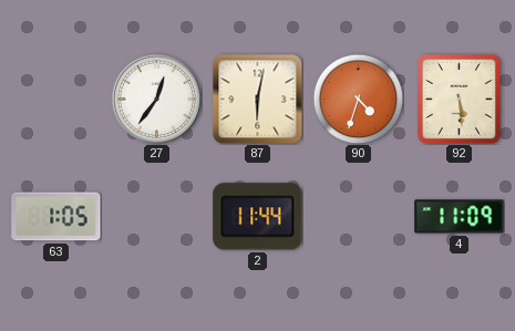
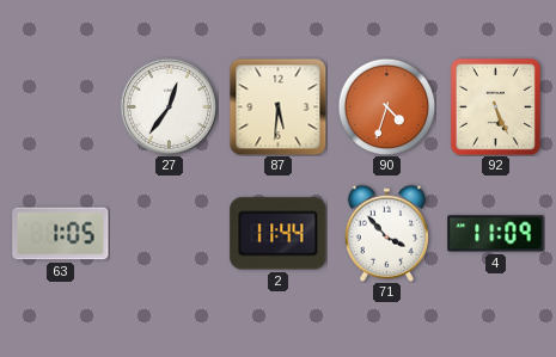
87: 6:02 -> 5:31
92: 5:29 -> 5:26
71: none -> 3:53
